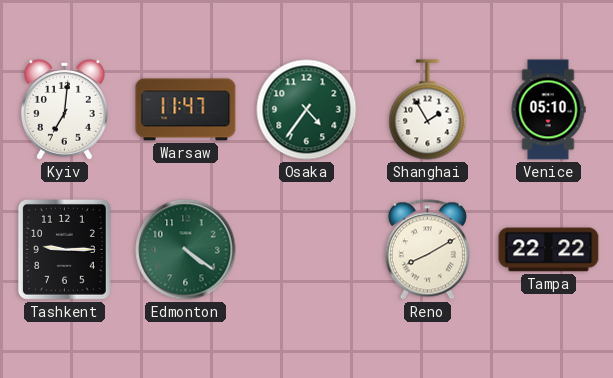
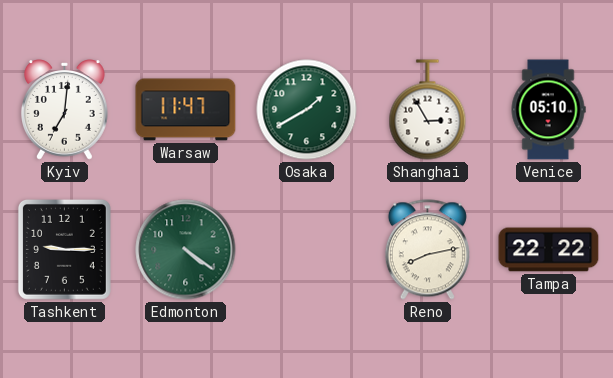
Osaka: 4:36 -> 1:40
Shanghai: 1:55 -> 2:55
Reno: 8:10 -> 8:13
